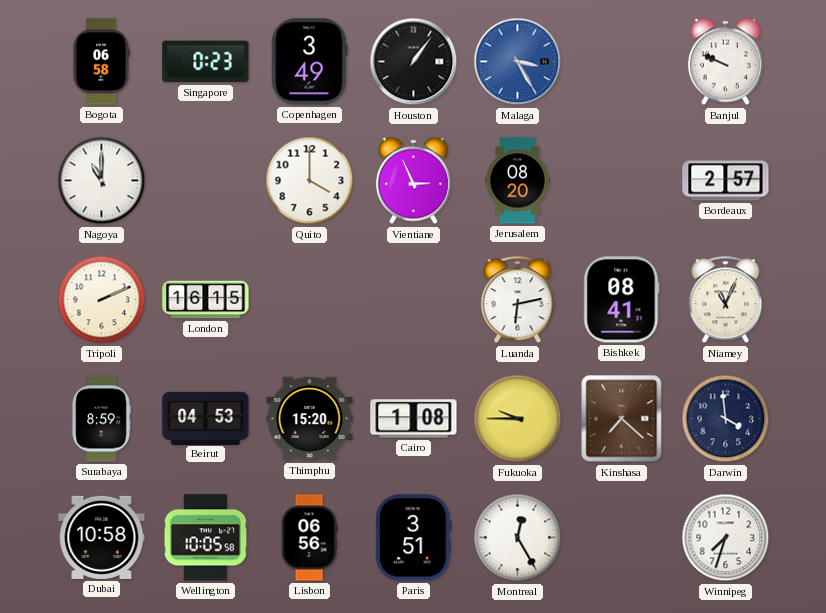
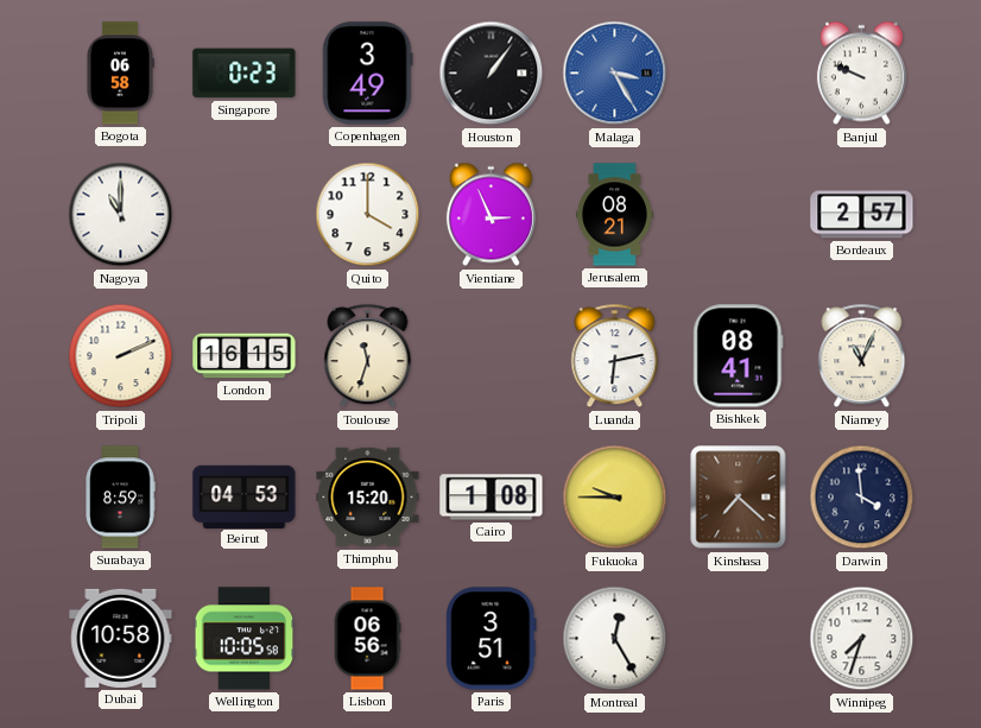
Jerusalem: 08:20 -> 08:21
Toulouse: none -> 11:33
